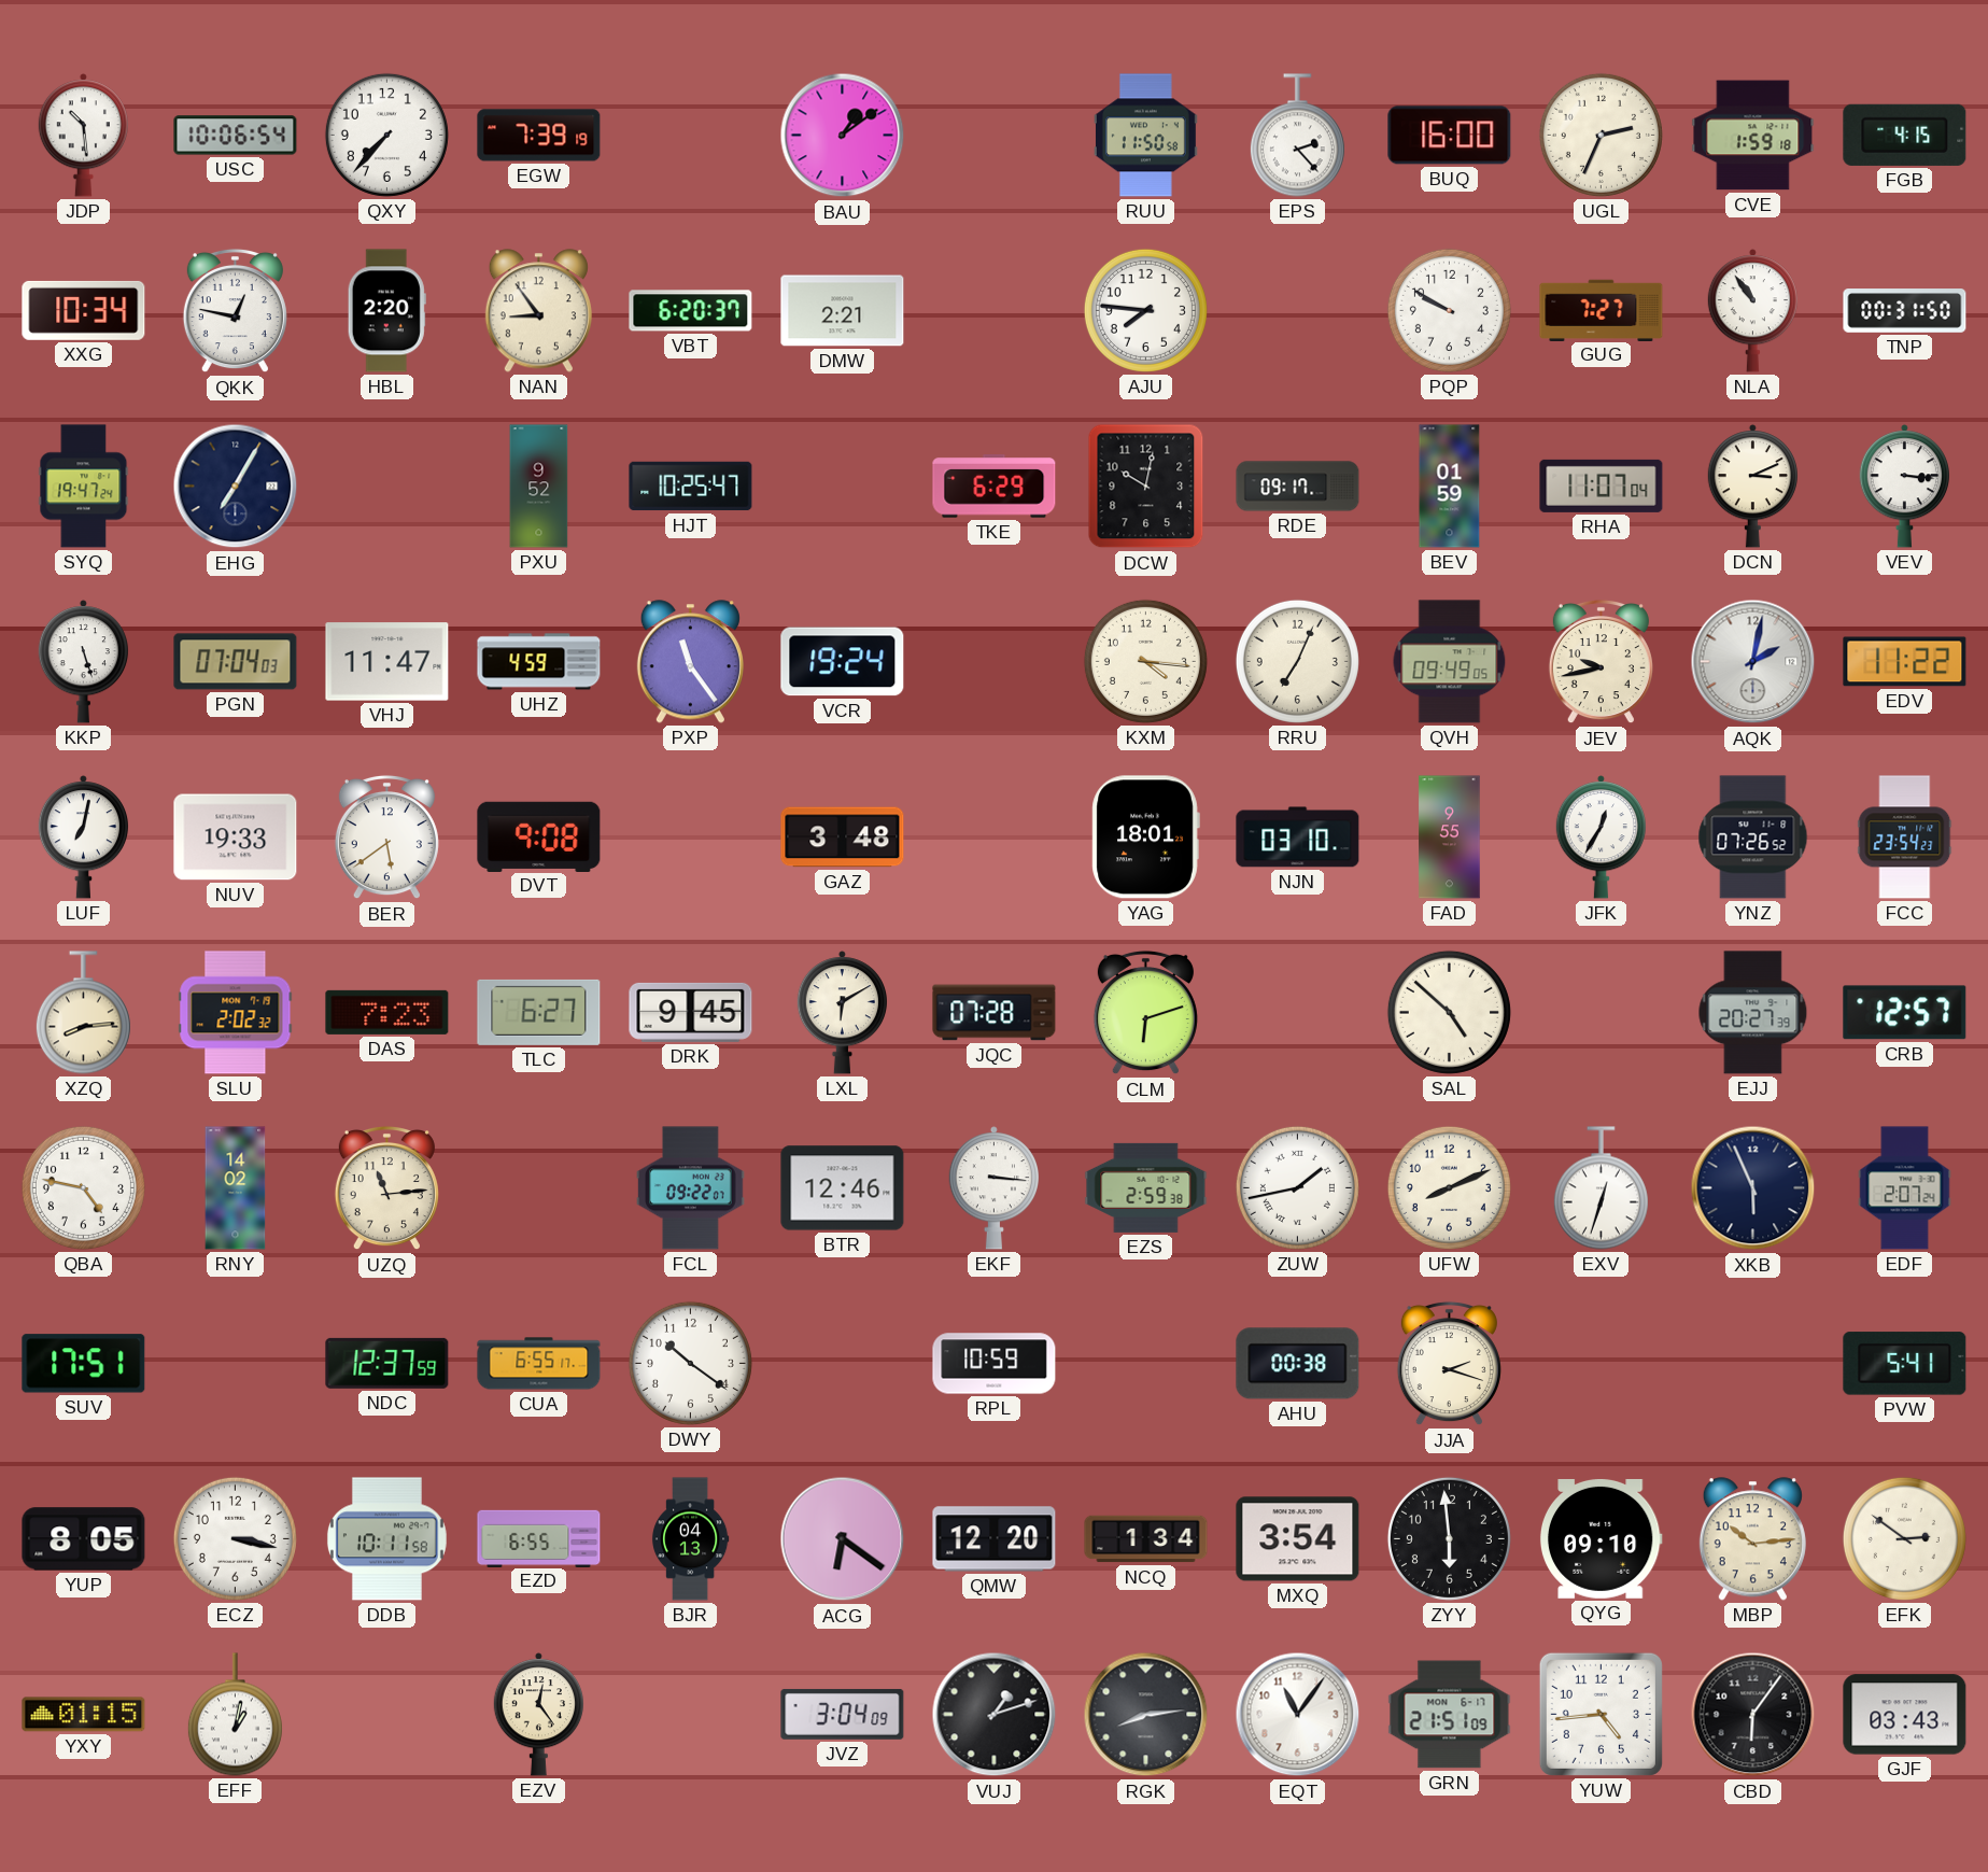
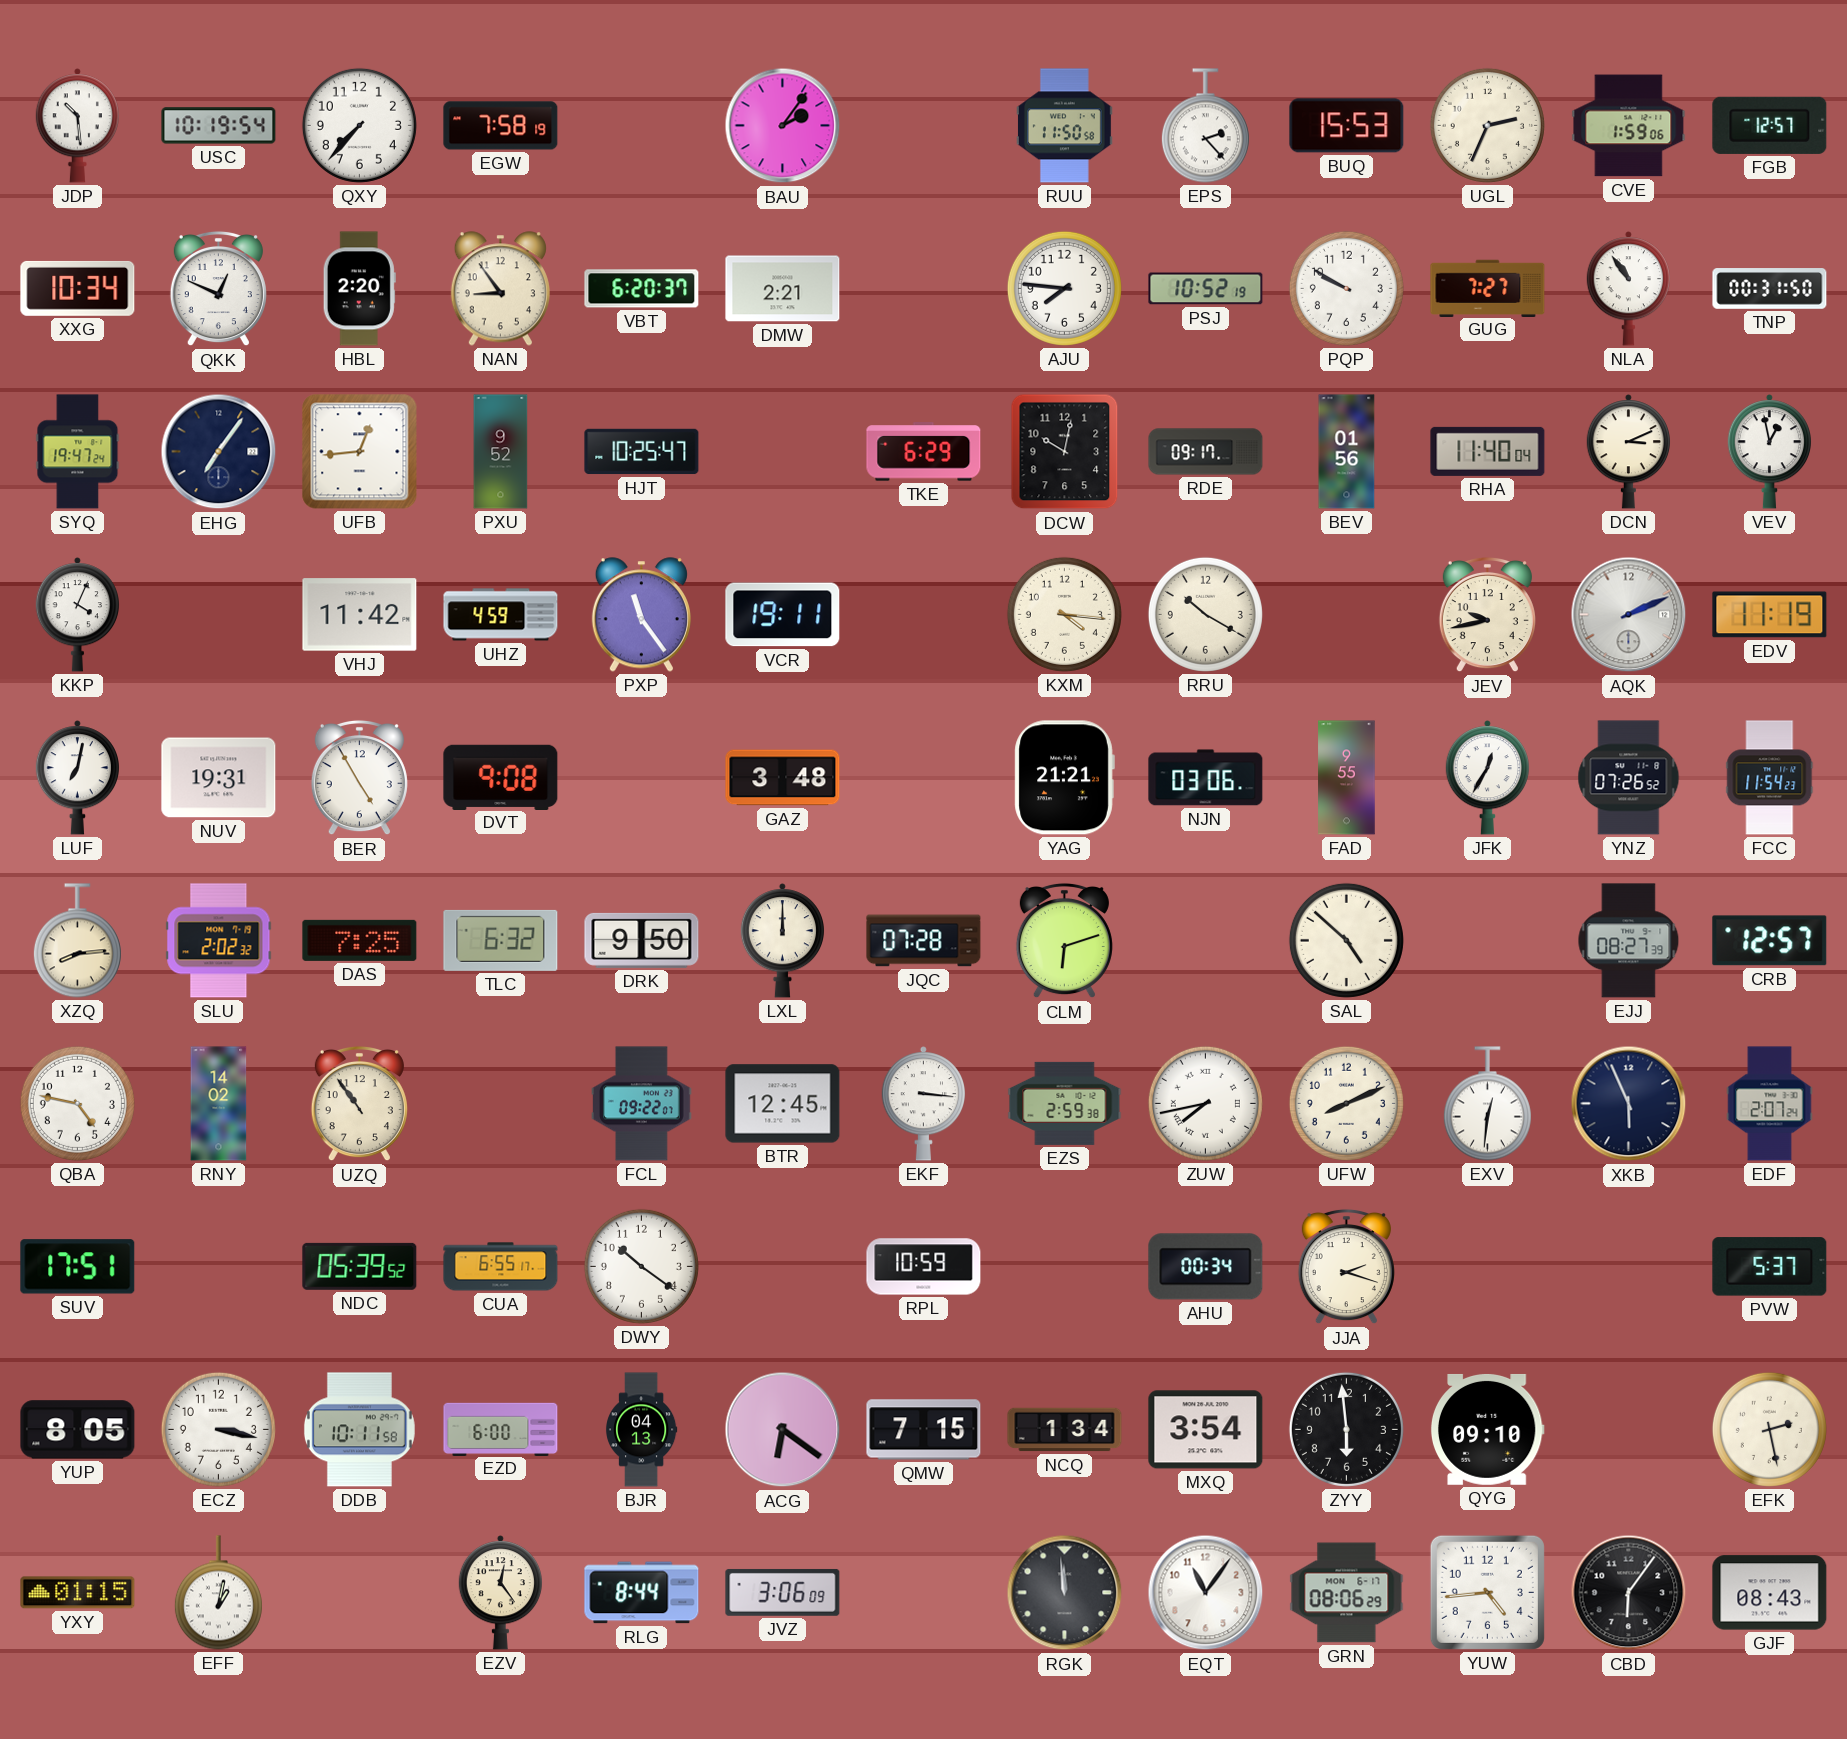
USC: 10:06 -> 10:19
EGW: 7:39 -> 7:58
BAU: 1:09 -> 2:06
BUQ: 16:00 -> 15:53
CVE: 1:59:18 -> 1:59:06
FGB: 4:15 -> 12:57
QKK: 12:47 -> 12:49
PSJ: none -> 10:52
EHG: 7:05 -> 7:06
UFB: none -> 12:44
BEV: 01:59 -> 01:56
RHA: 11:07 -> 11:40
VEV: 3:16 -> 12:58
KKP: 5:27 -> 4:04
PGN: 07:04 -> none
VHJ: 11:47 -> 11:42
VCR: 19:24 -> 19:11
RRU: 7:04 -> 10:20
QVH: 09:49 -> none
AQK: 2:02 -> 2:11
EDV: 11:22 -> 11:19
NUV: 19:33 -> 19:31
BER: 5:39 -> 4:55
YAG: 18:01 -> 21:21
NJN: 03:10 -> 03:06
FCC: 23:54 -> 11:54
DAS: 7:23 -> 7:25
TLC: 6:27 -> 6:32
DRK: 9:45 -> 9:50
LXL: 6:10 -> 12:00
EJJ: 20:27 -> 08:27
UZQ: 11:14 -> 10:54
BTR: 12:46 -> 12:45
ZUW: 1:43 -> 7:43
EXV: 12:33 -> 12:31
NDC: 12:37 -> 05:39
AHU: 00:38 -> 00:34
PVW: 5:41 -> 5:37
EZD: 6:55 -> 6:00
QMW: 12:20 -> 7:15
MBP: 10:14 -> none
EFK: 2:51 -> 2:28
RLG: none -> 8:44
JVZ: 3:04 -> 3:06
VUJ: 1:12 -> none
RGK: 8:14 -> 11:59
GRN: 21:51 -> 08:06
GJF: 03:43 -> 08:43
